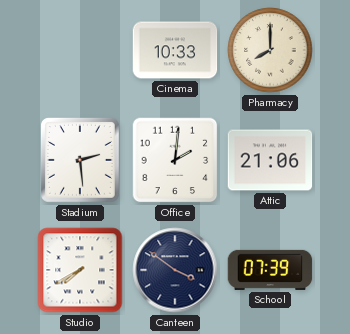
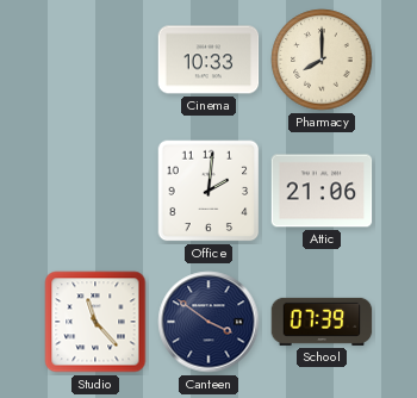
Stadium: 2:29 -> none
Studio: 7:40 -> 11:23
